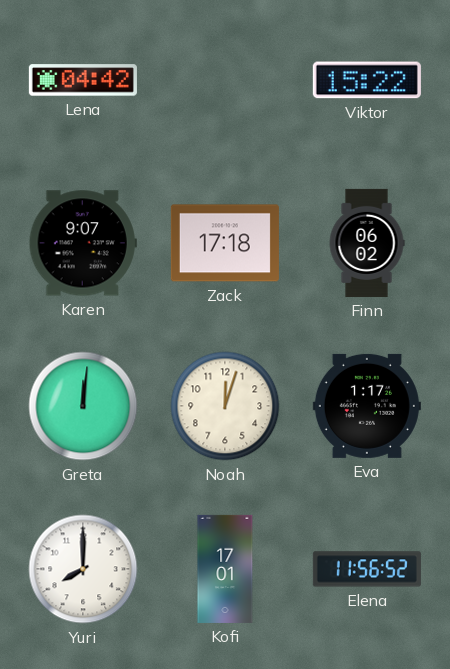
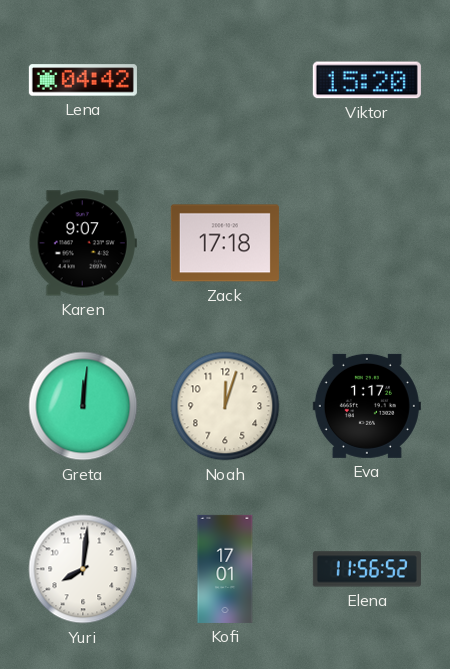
Viktor: 15:22 -> 15:20
Finn: 06:02 -> none
Yuri: 8:00 -> 8:01
